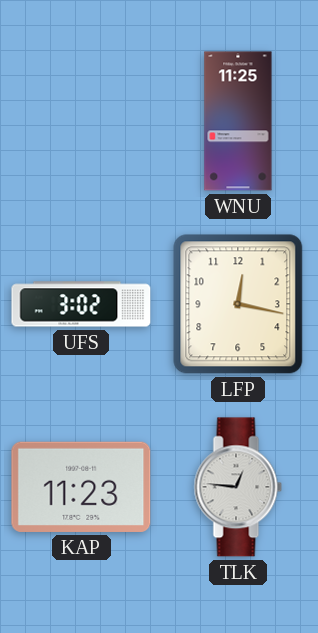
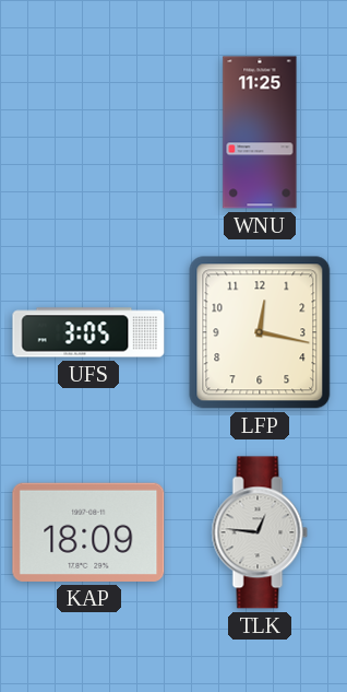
UFS: 3:02 -> 3:05
KAP: 11:23 -> 18:09
